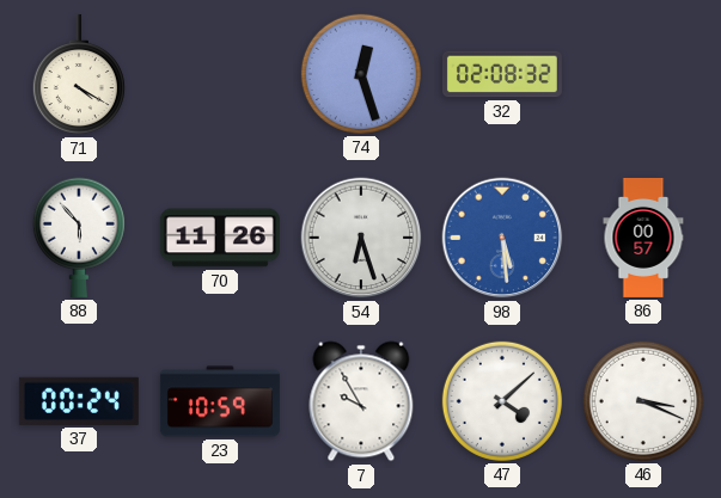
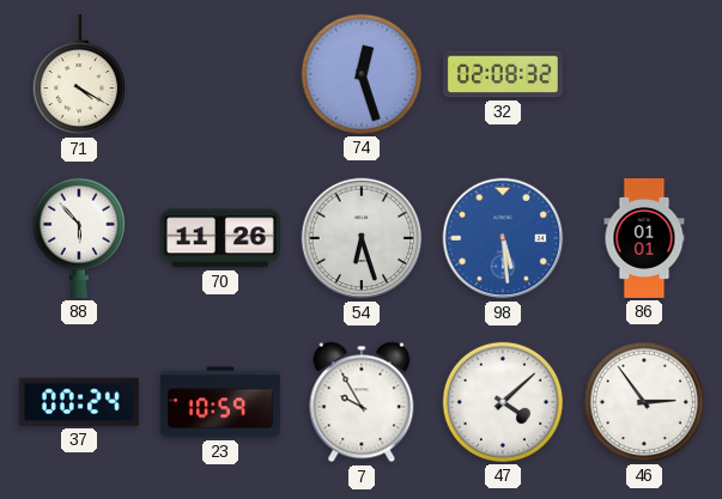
86: 00:57 -> 01:01
46: 3:19 -> 2:54
